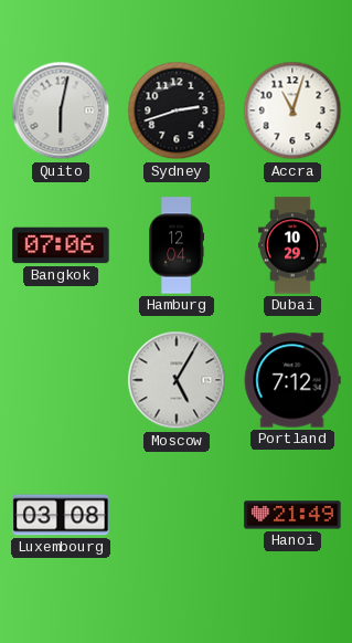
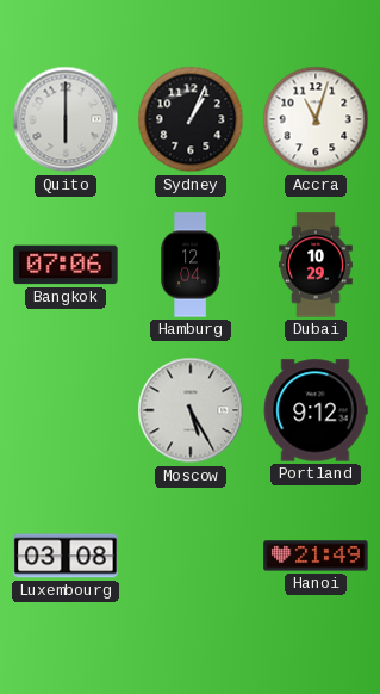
Quito: 6:02 -> 6:00
Sydney: 2:42 -> 1:04
Moscow: 5:05 -> 5:25
Portland: 7:12 -> 9:12
